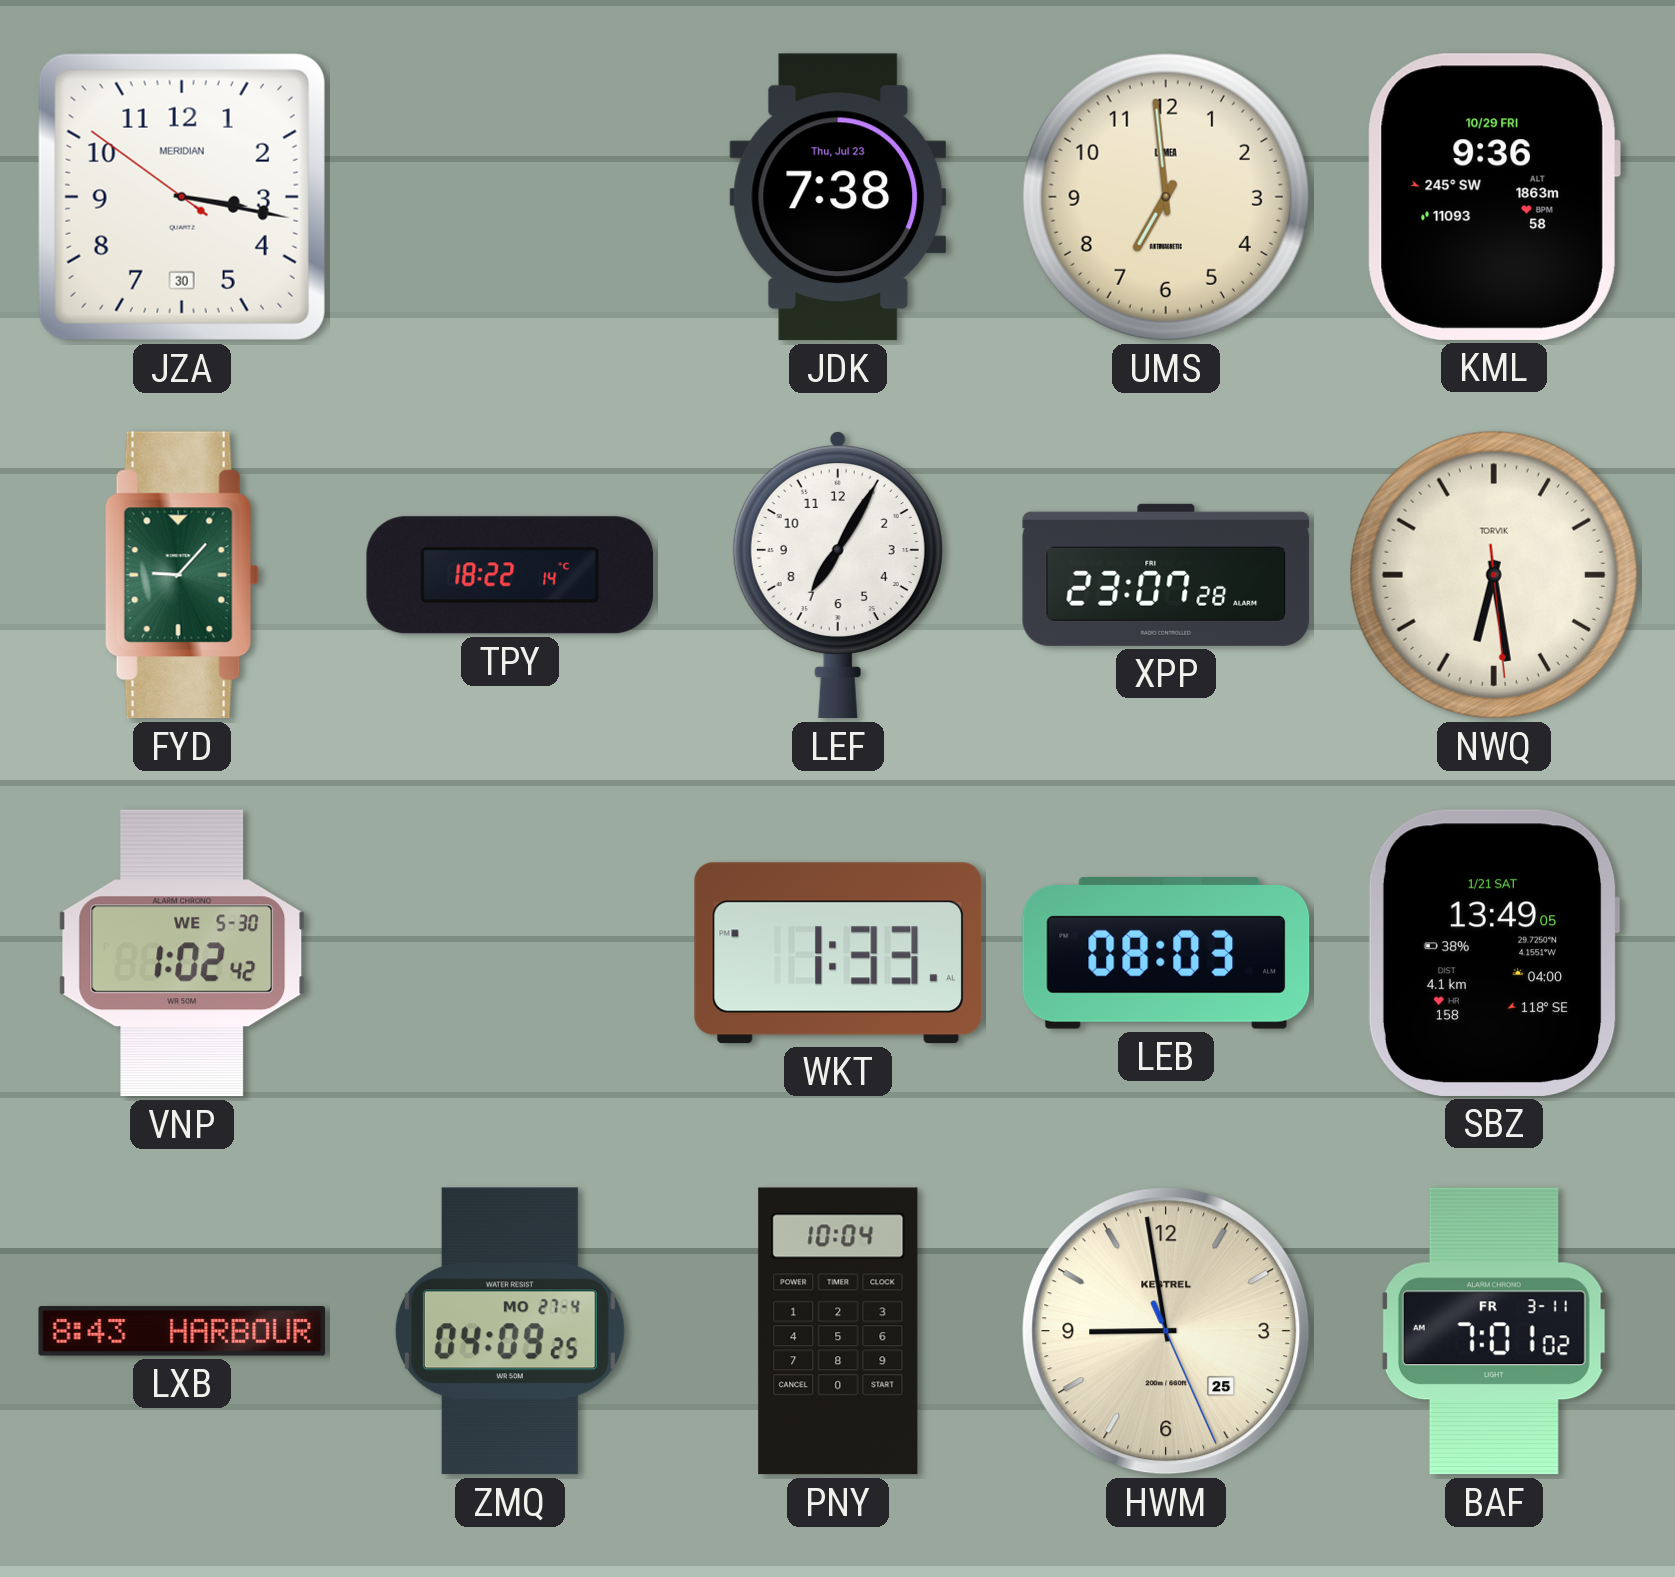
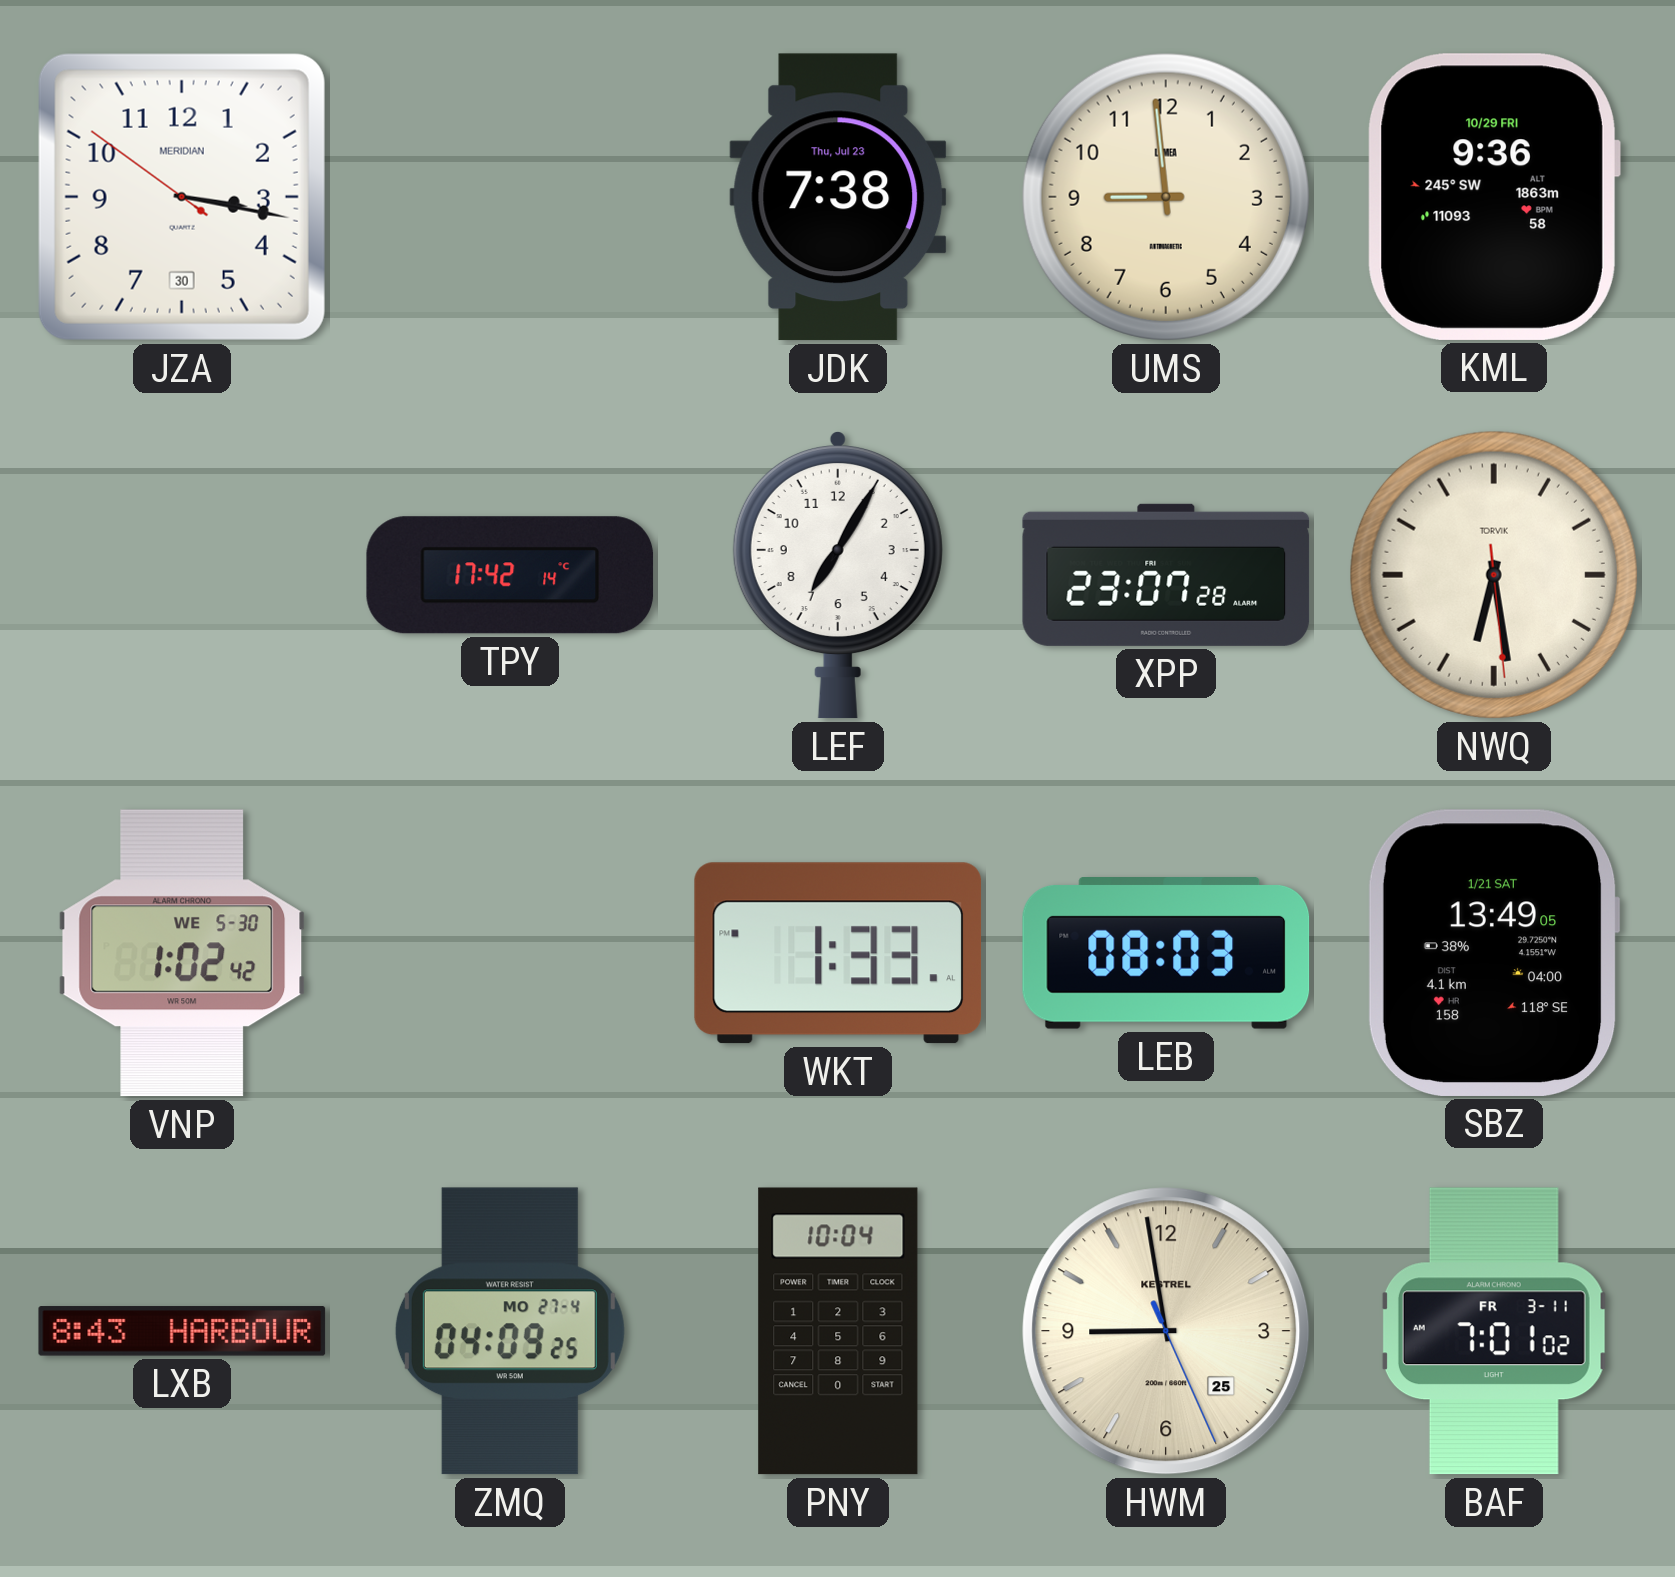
UMS: 6:59 -> 8:59
FYD: 9:07 -> none
TPY: 18:22 -> 17:42
